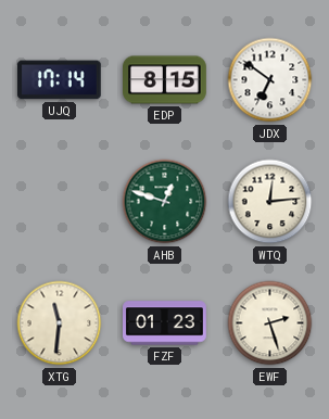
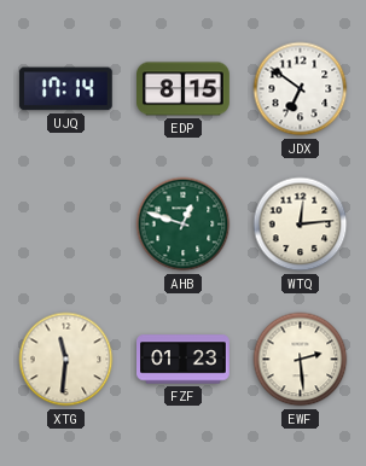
EWF: 2:27 -> 2:29
